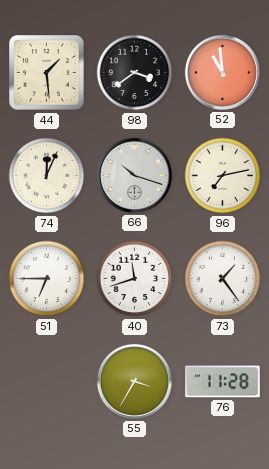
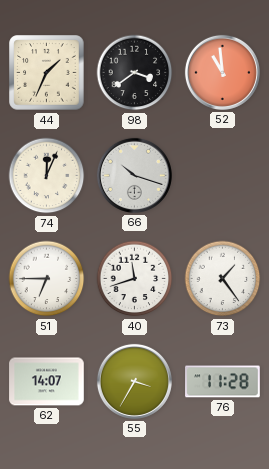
44: 1:29 -> 1:34
96: 7:13 -> none
62: none -> 14:07
